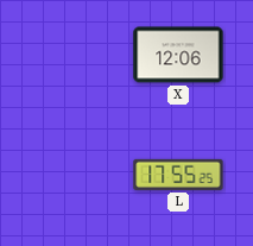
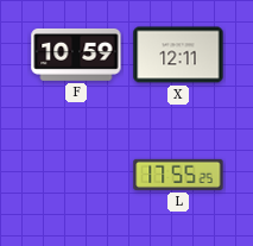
F: none -> 10:59
X: 12:06 -> 12:11
